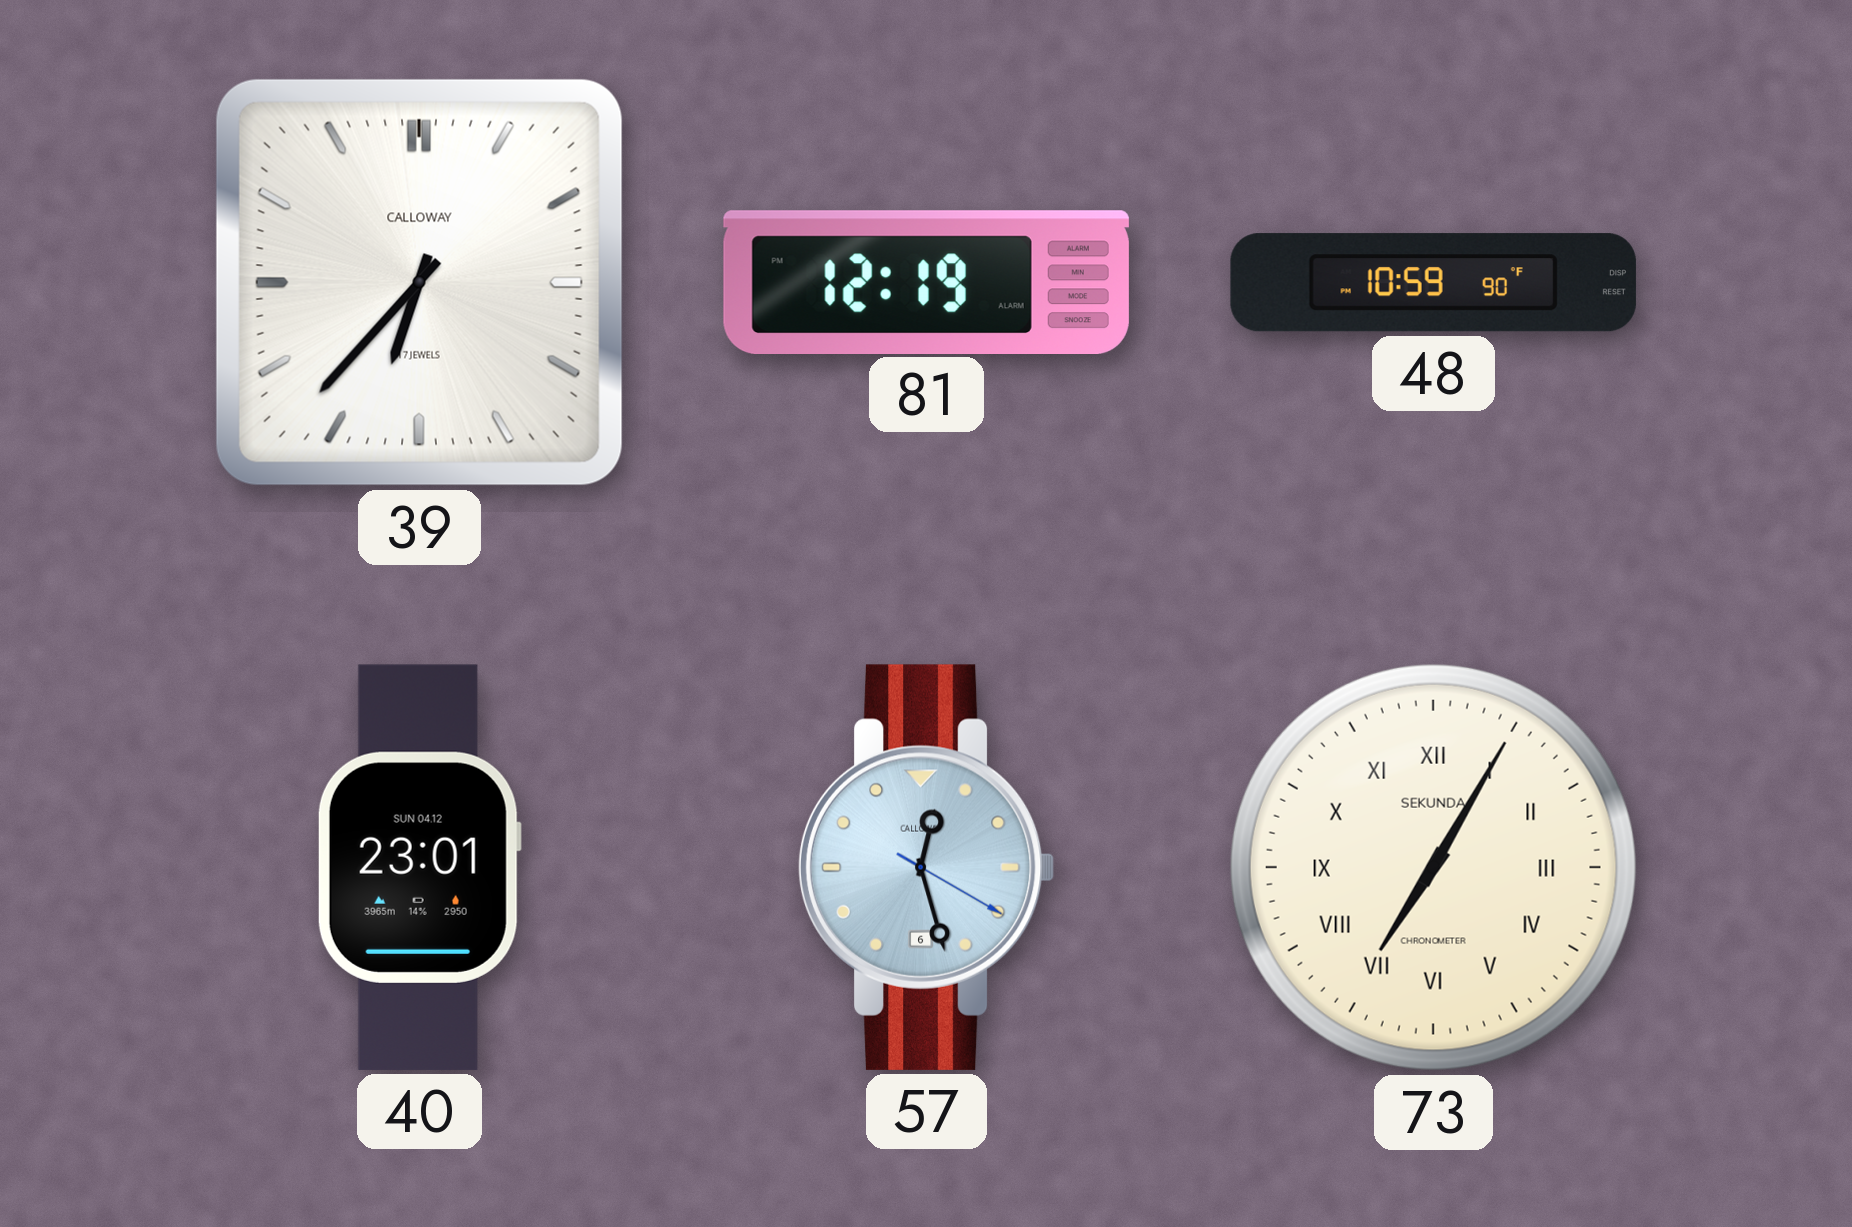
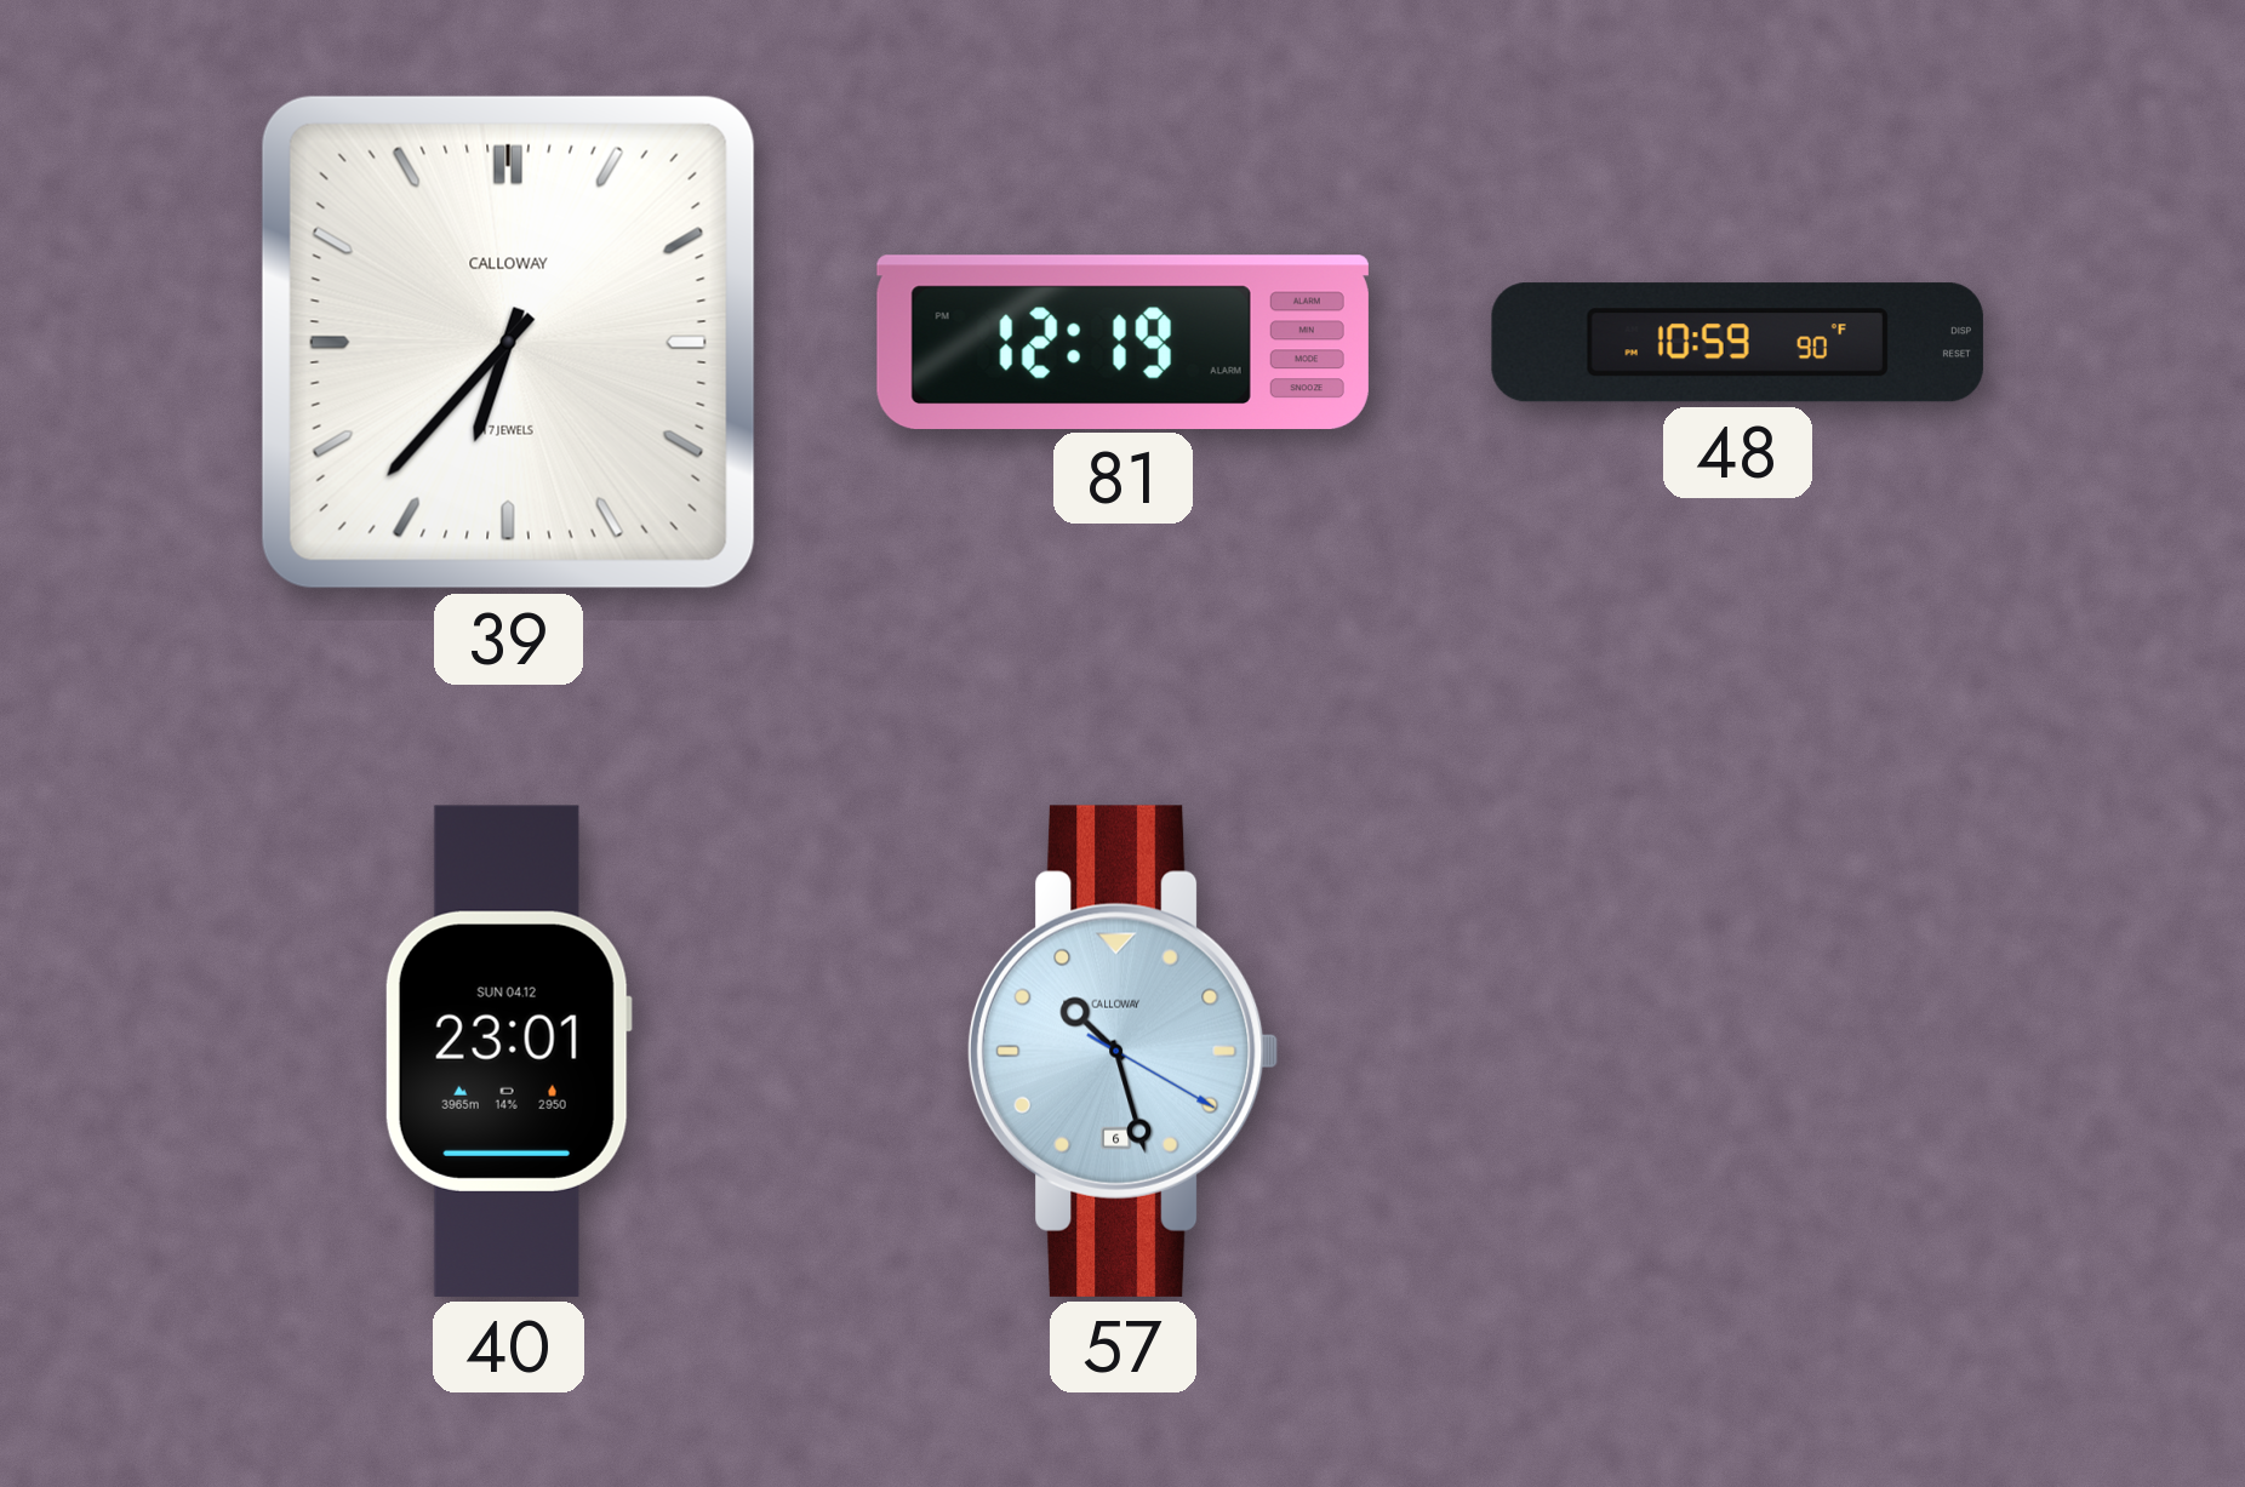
57: 12:27 -> 10:27
73: 7:05 -> none
